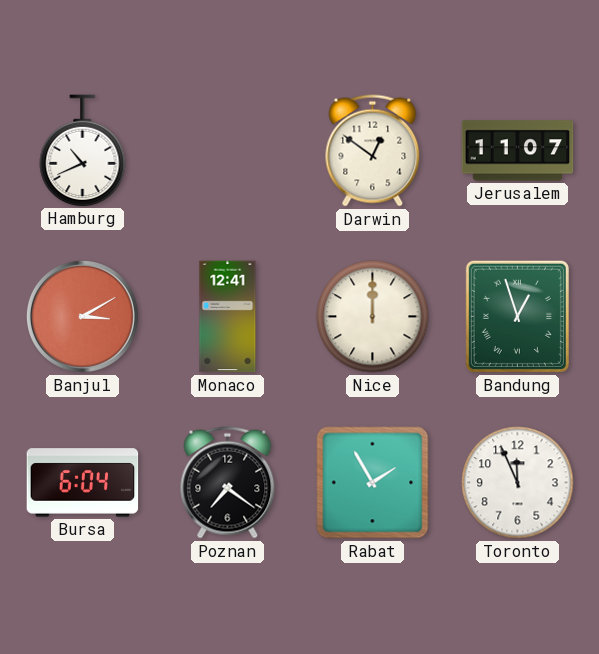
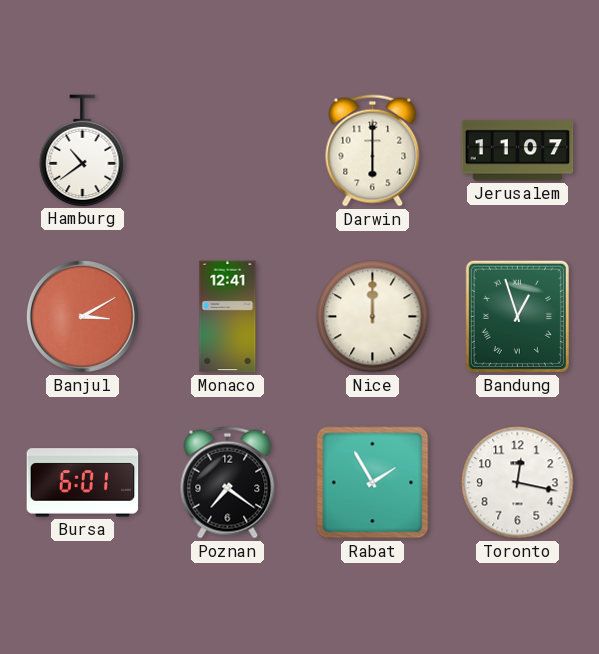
Hamburg: 10:41 -> 10:39
Darwin: 12:51 -> 6:00
Bursa: 6:04 -> 6:01
Toronto: 11:56 -> 12:17
